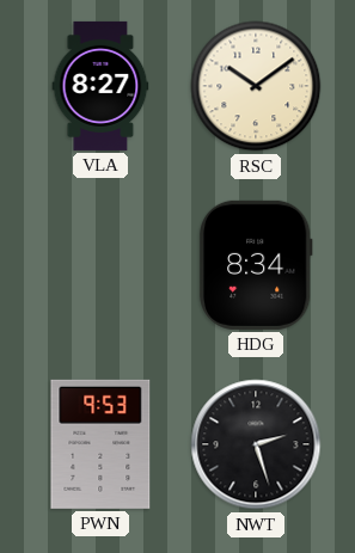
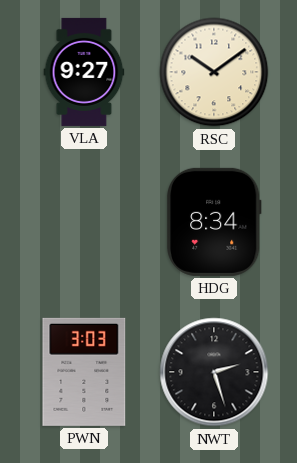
VLA: 8:27 -> 9:27
PWN: 9:53 -> 3:03
